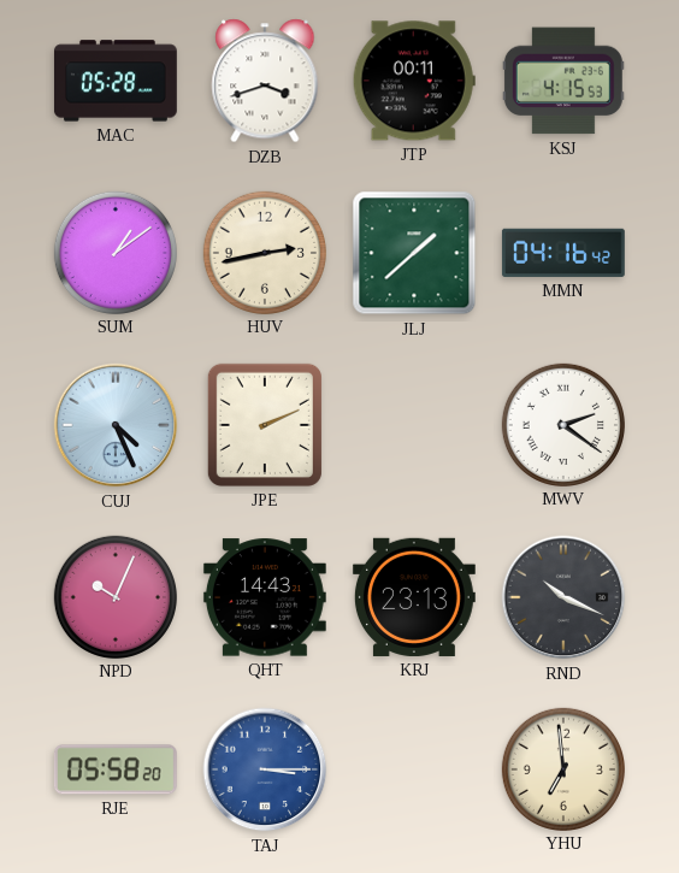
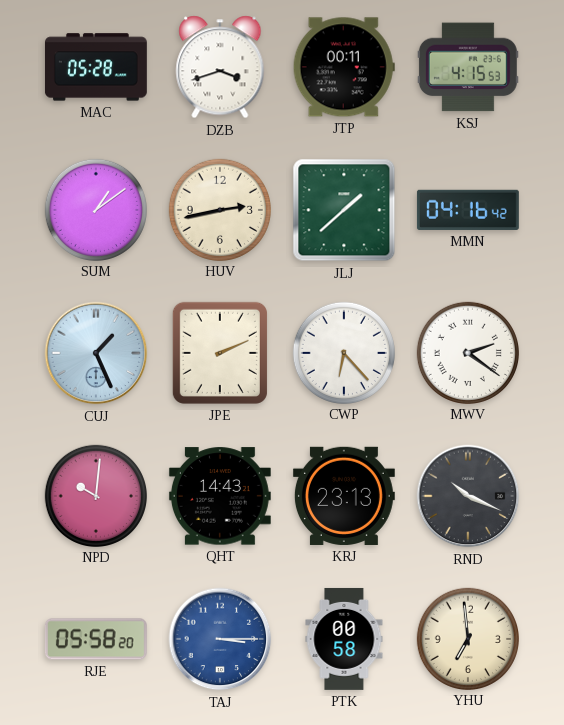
CUJ: 4:26 -> 1:26
CWP: none -> 6:23
NPD: 10:04 -> 10:01
PTK: none -> 00:58
